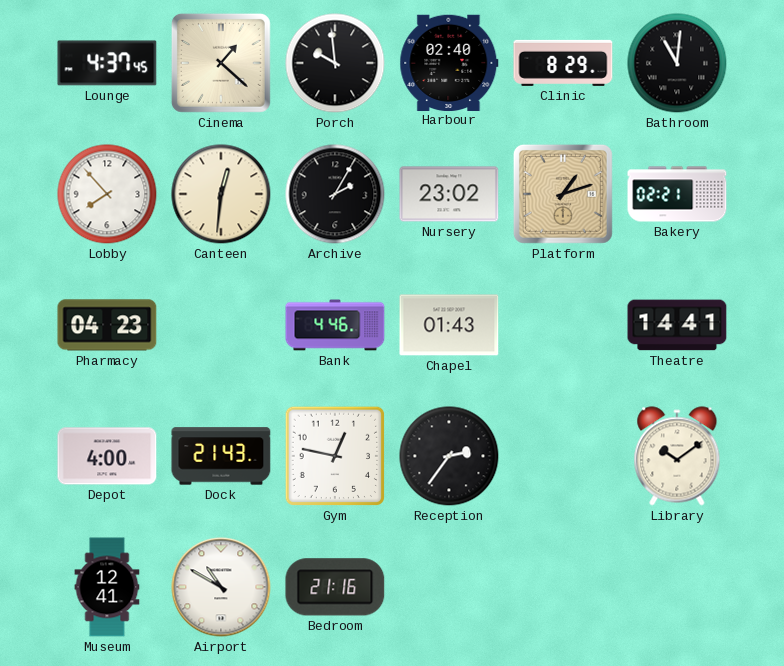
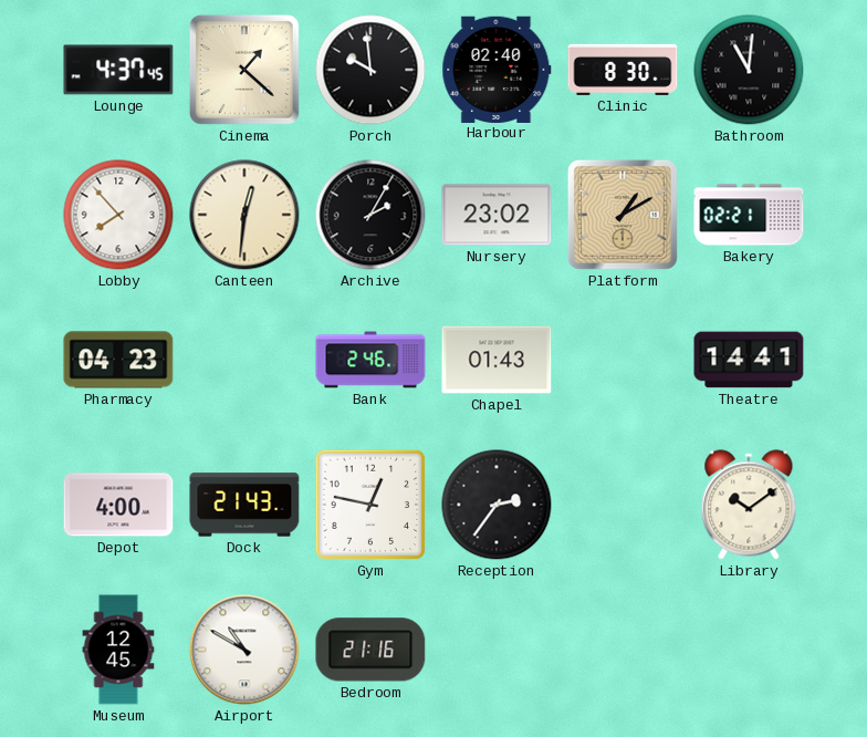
Clinic: 8:29 -> 8:30
Platform: 1:12 -> 1:10
Bank: 4:46 -> 2:46
Museum: 12:41 -> 12:45
